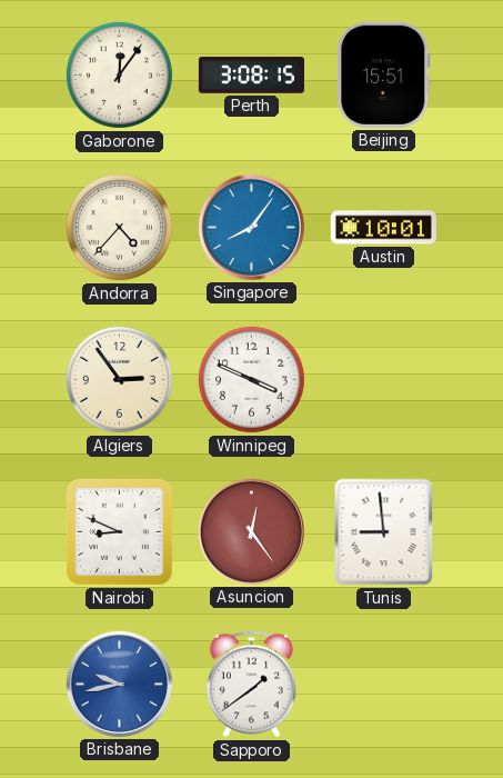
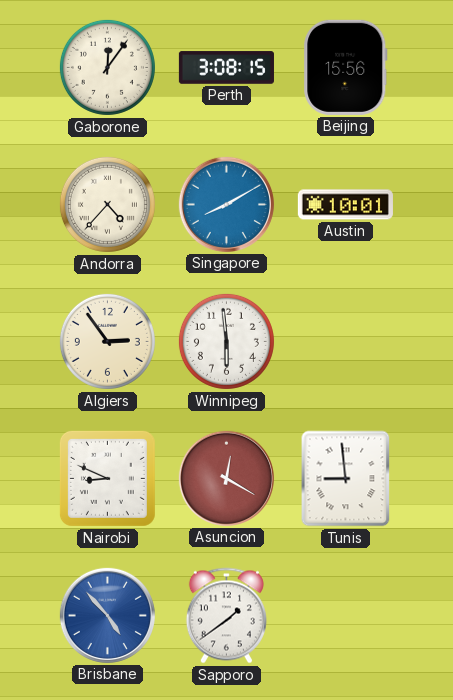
Beijing: 15:51 -> 15:56
Singapore: 8:06 -> 8:10
Winnipeg: 3:49 -> 5:59
Asuncion: 12:24 -> 12:20
Brisbane: 9:43 -> 4:53
